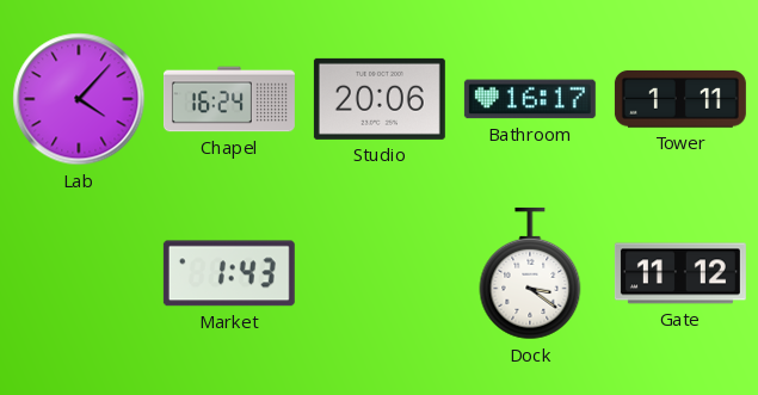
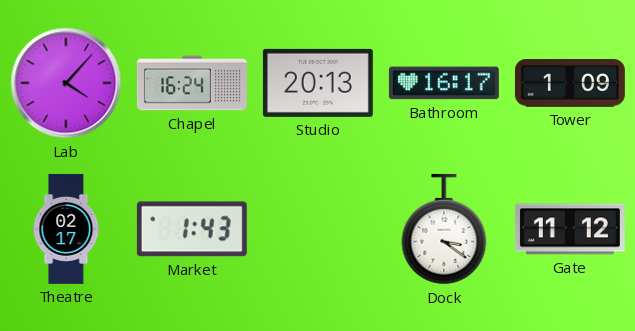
Studio: 20:06 -> 20:13
Tower: 1:11 -> 1:09
Theatre: none -> 02:17
